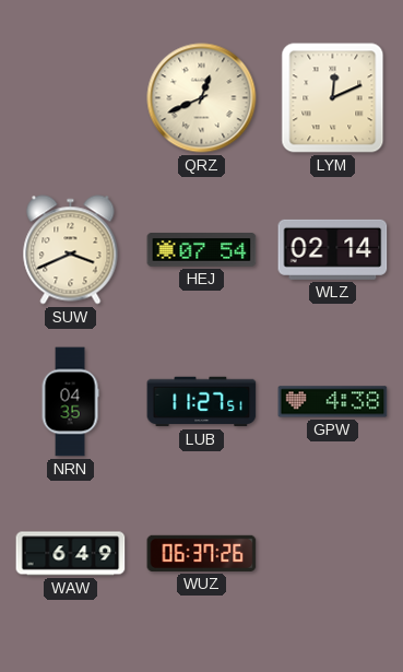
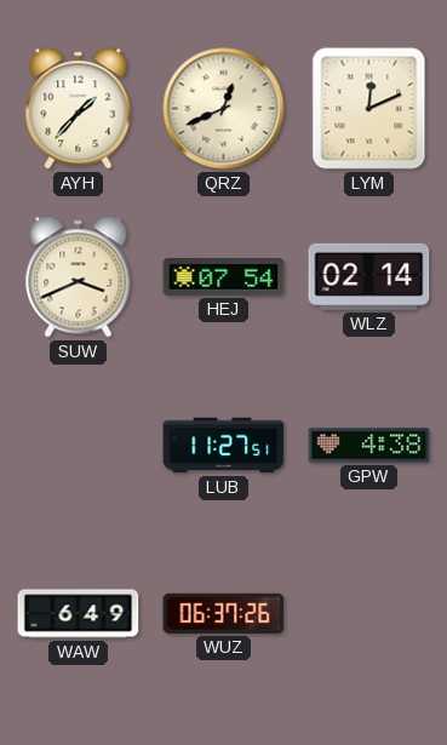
AYH: none -> 1:37
NRN: 04:35 -> none
